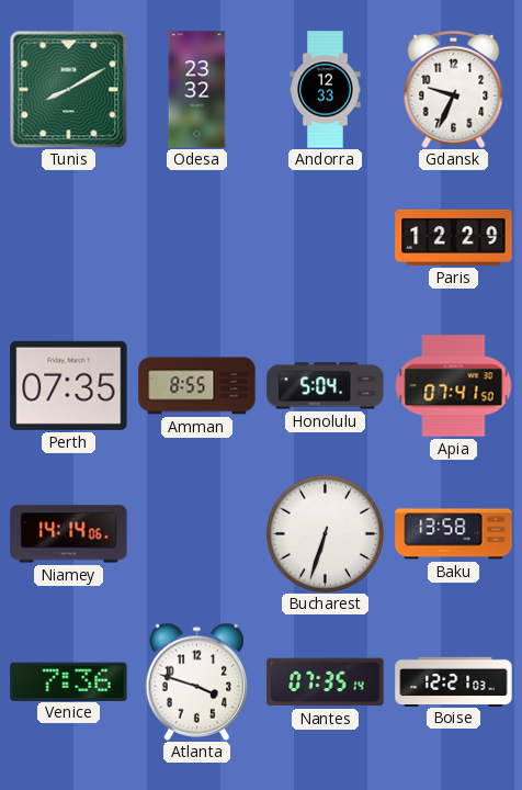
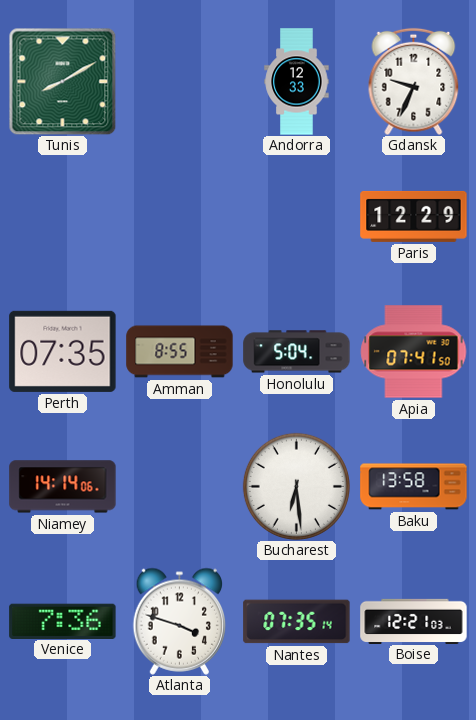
Odesa: 23:32 -> none
Bucharest: 6:33 -> 6:29
